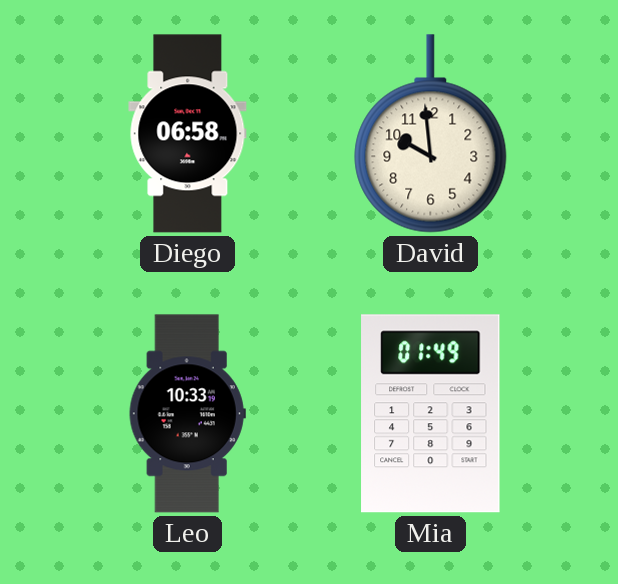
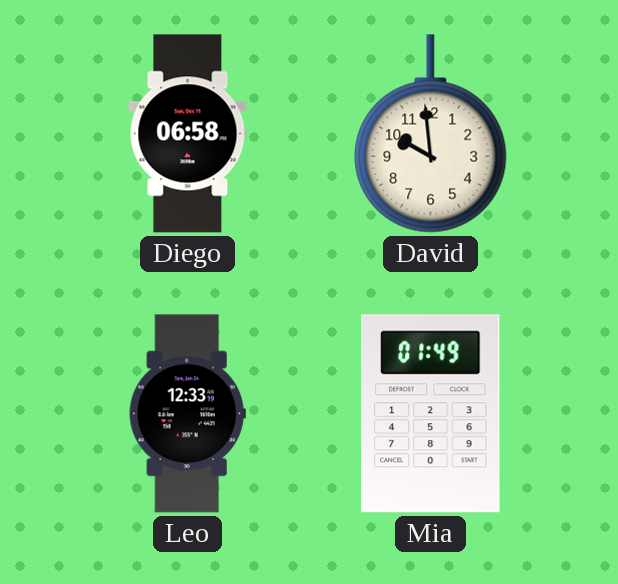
Leo: 10:33 -> 12:33
